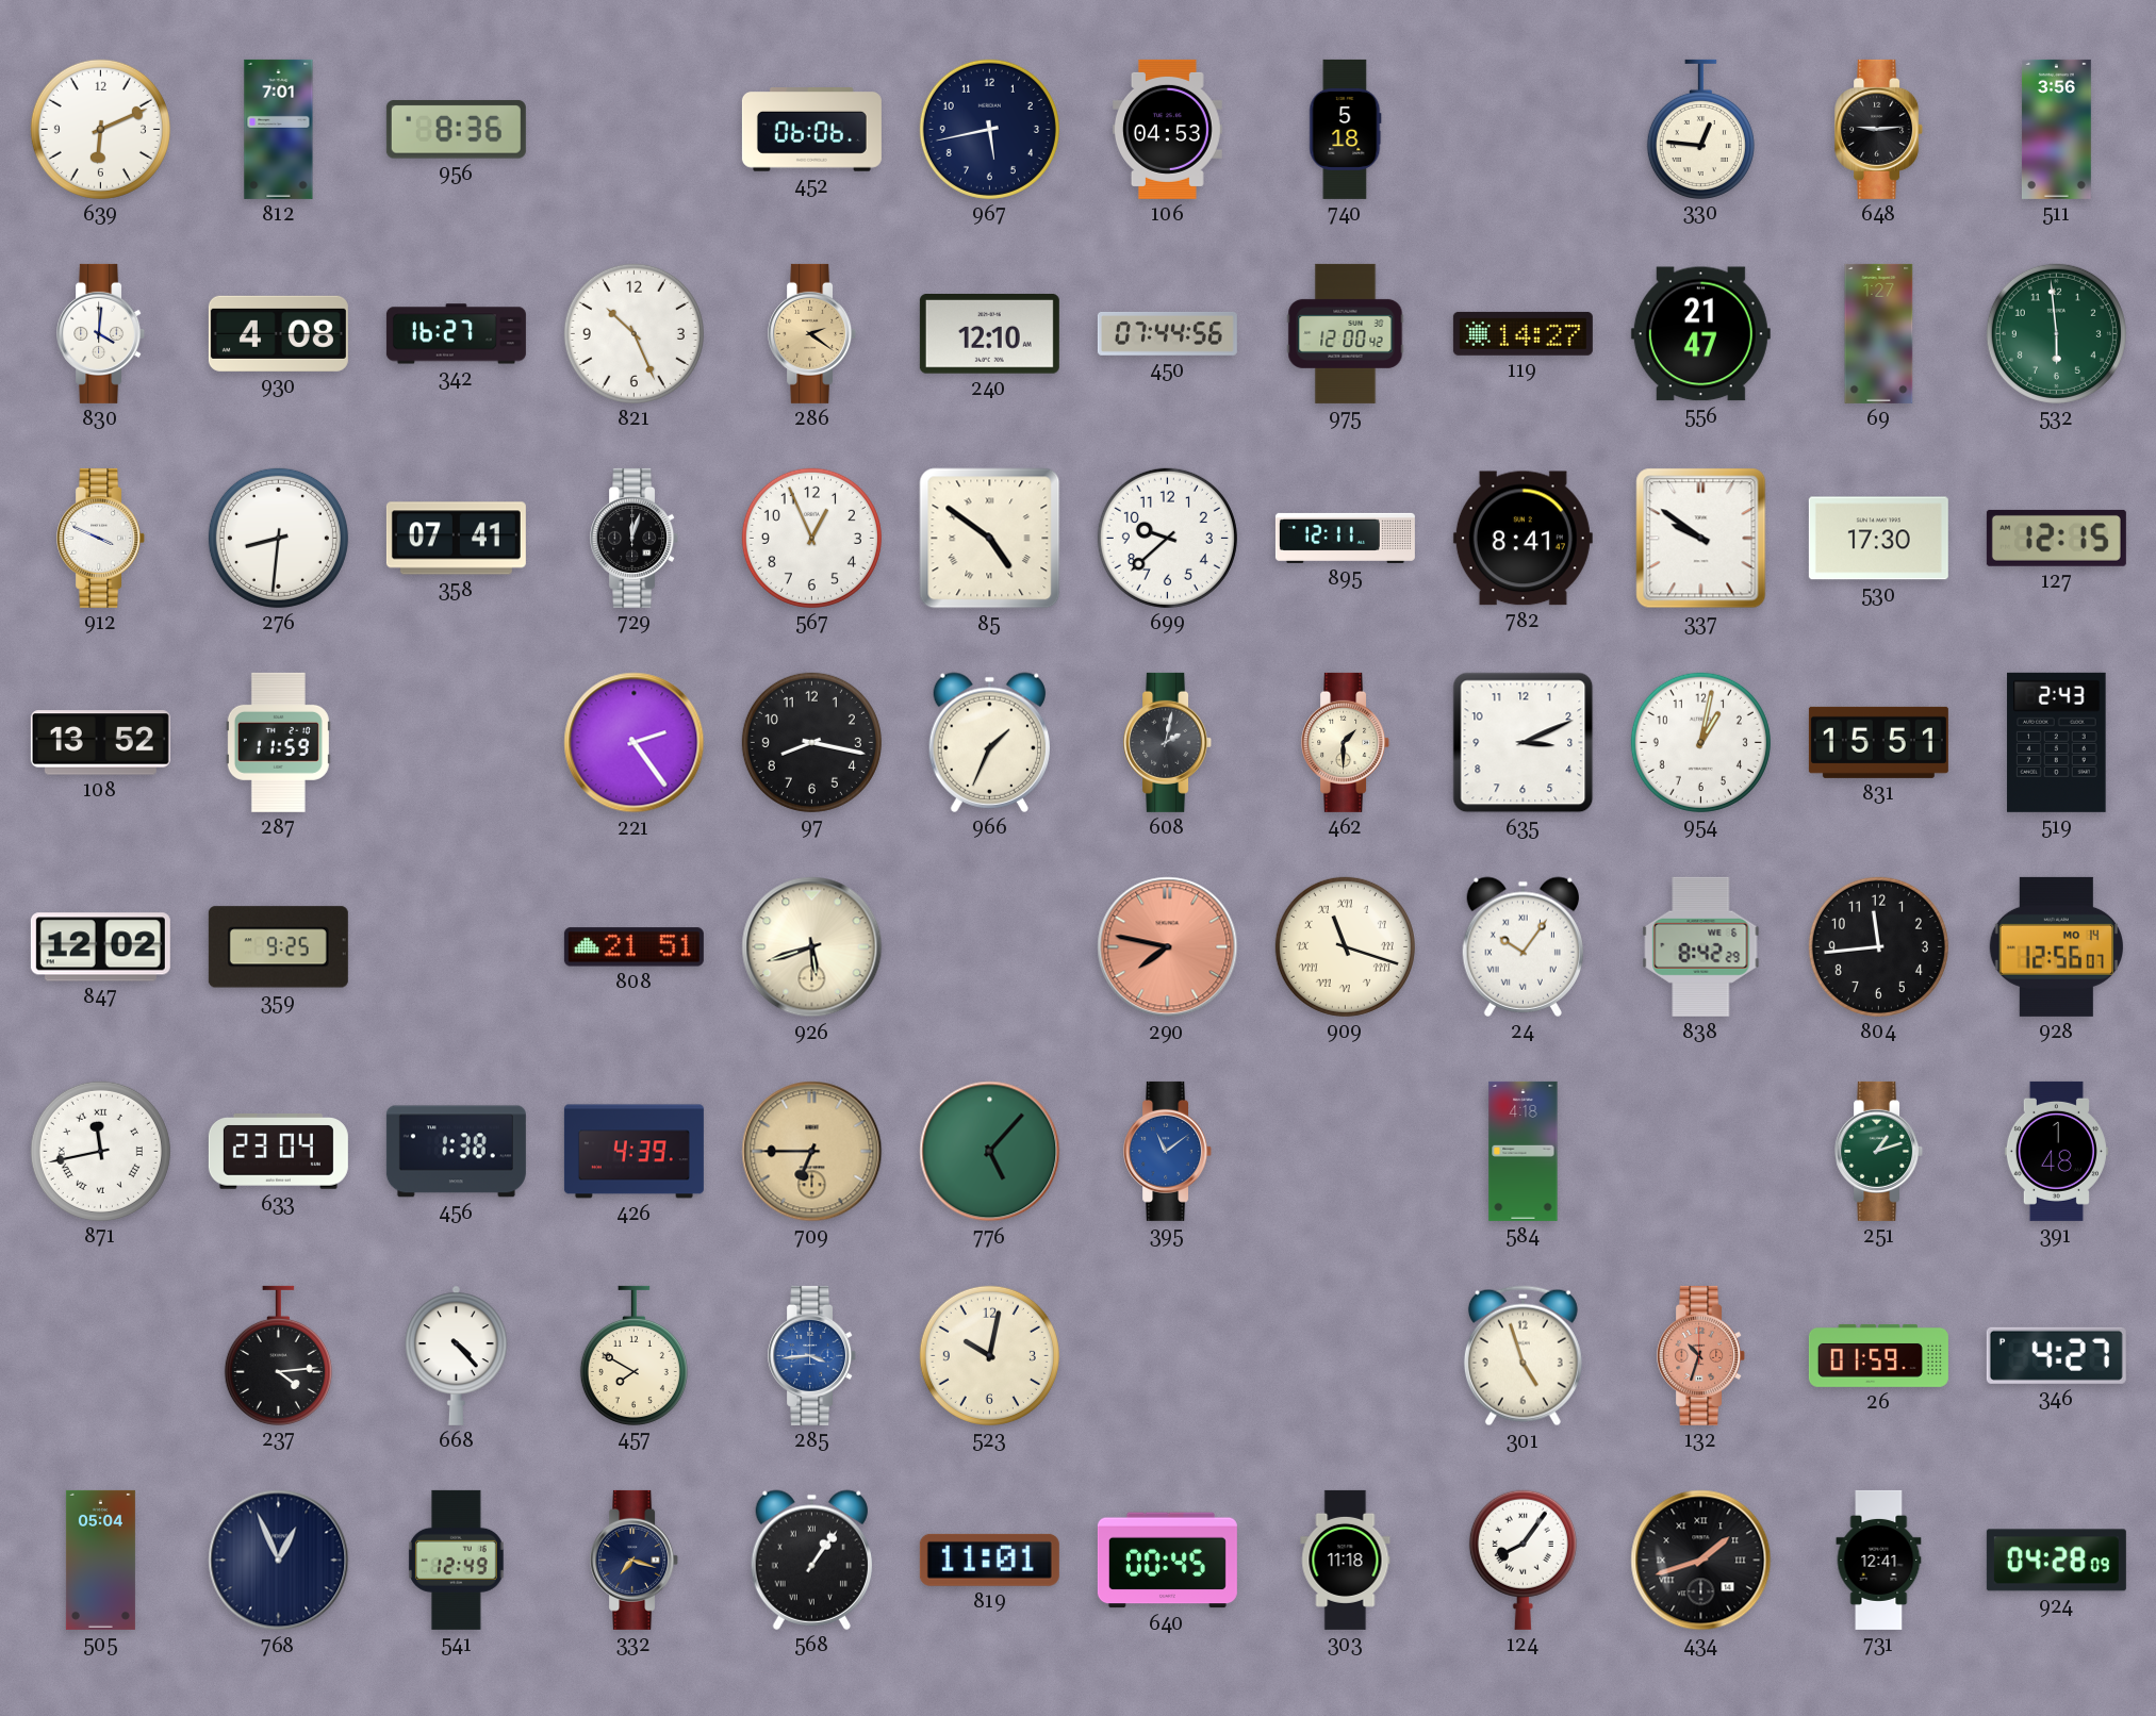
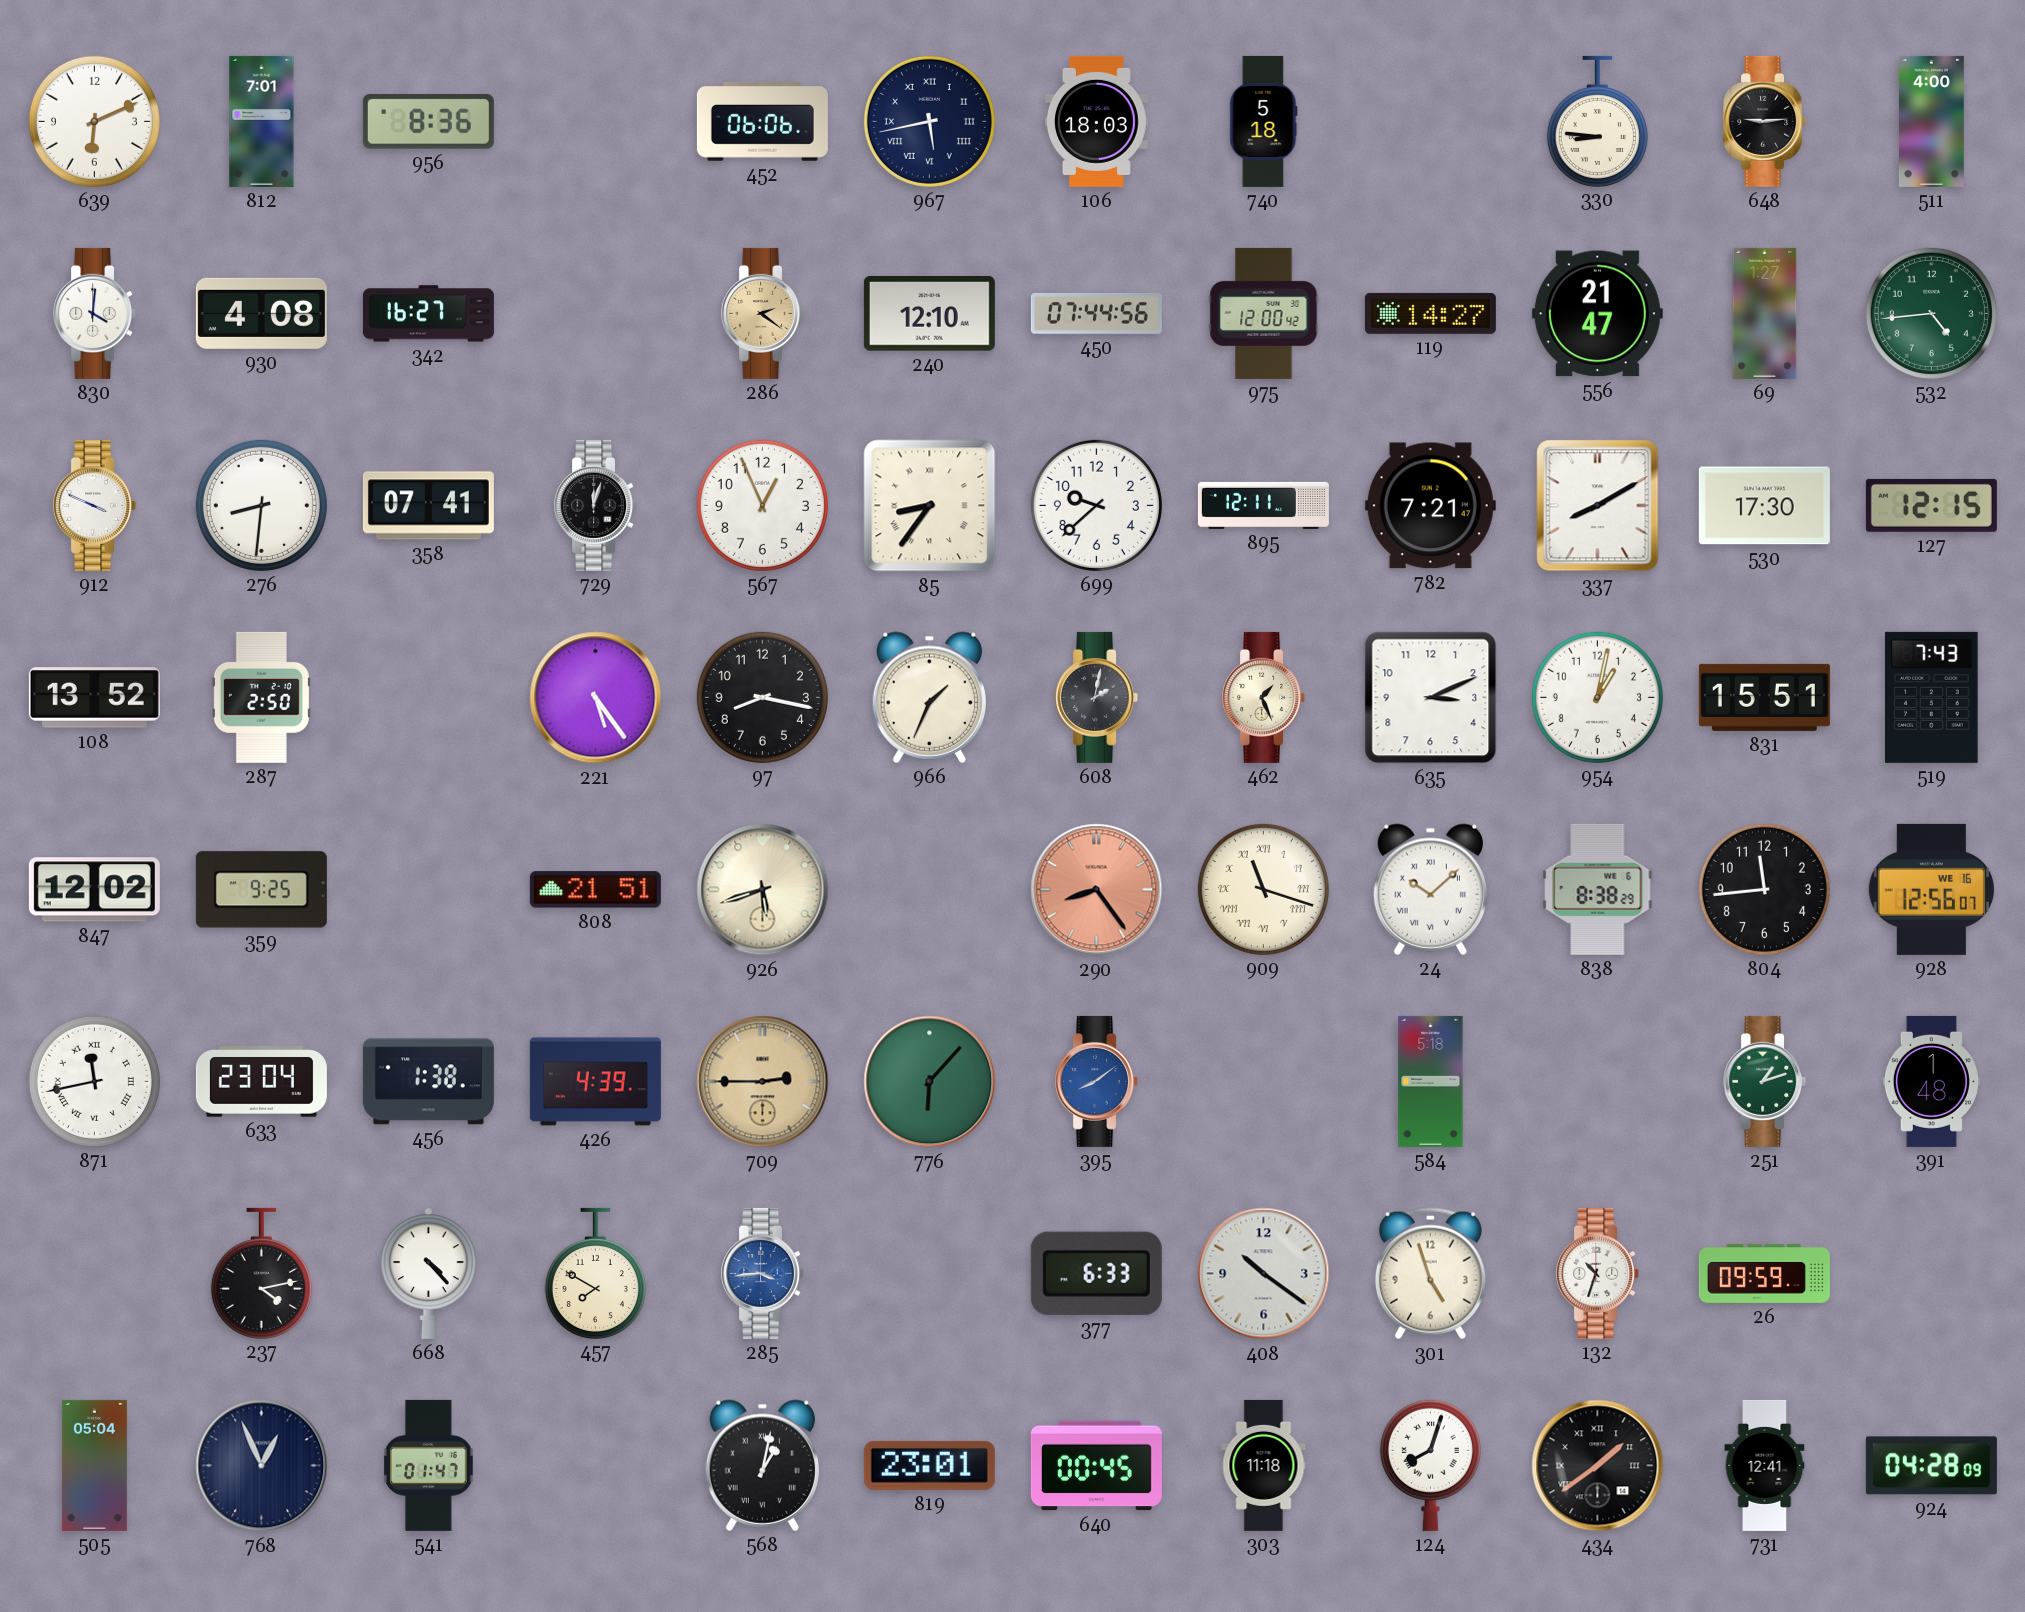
967 numerals: Arabic -> Roman
106: 04:53 -> 18:03
330: 12:46 -> 8:46
511: 3:56 -> 4:00
821: 10:26 -> none
532: 5:59 -> 4:44
85: 4:51 -> 8:36
782: 8:41 -> 7:21
337: 9:51 -> 8:10
287: 11:59 -> 2:50
221: 2:24 -> 5:24
462: 1:30 -> 1:26
519: 2:43 -> 7:43
290: 7:47 -> 8:24
24: 10:06 -> 10:08
838: 8:42 -> 8:38
928 date: MO 14 -> WE 16
709: 6:45 -> 2:45
776: 5:07 -> 6:07
395: 11:09 -> 8:09
584: 4:18 -> 5:18
237: 4:14 -> 4:13
523: 10:02 -> none
377: none -> 6:33
408: none -> 10:21
132 dial: salmon -> white
26: 01:59 -> 09:59
346: 4:27 -> none
541: 12:49 -> 01:47
332: 7:18 -> none
568: 1:06 -> 1:02
819: 11:01 -> 23:01
124: 8:06 -> 8:03
434: 1:42 -> 1:39
